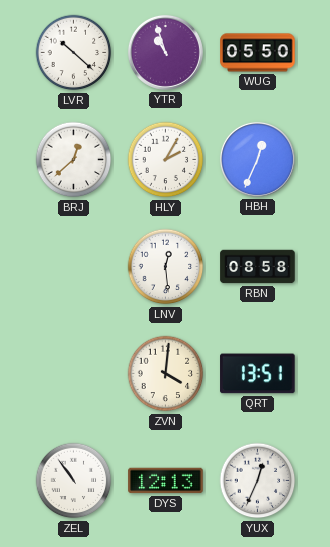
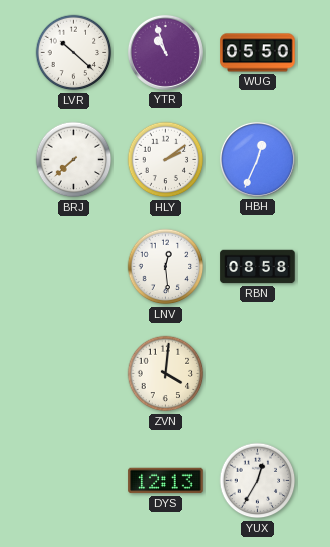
BRJ: 12:38 -> 7:38
HLY: 2:05 -> 2:09
QRT: 13:51 -> none
ZEL: 10:54 -> none
YUX: 12:34 -> 12:35
